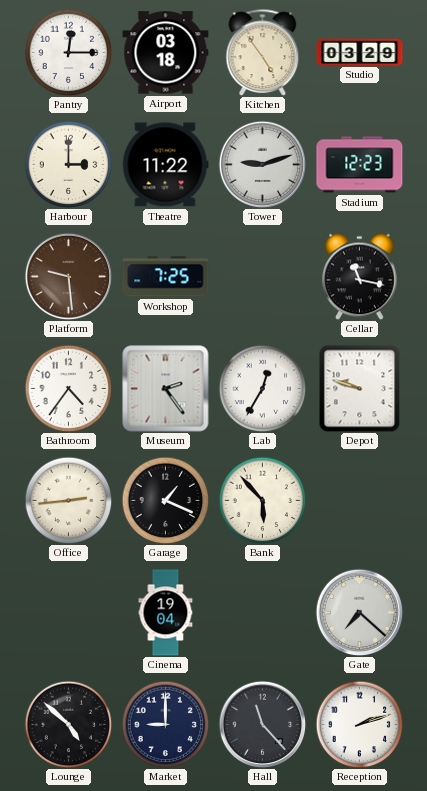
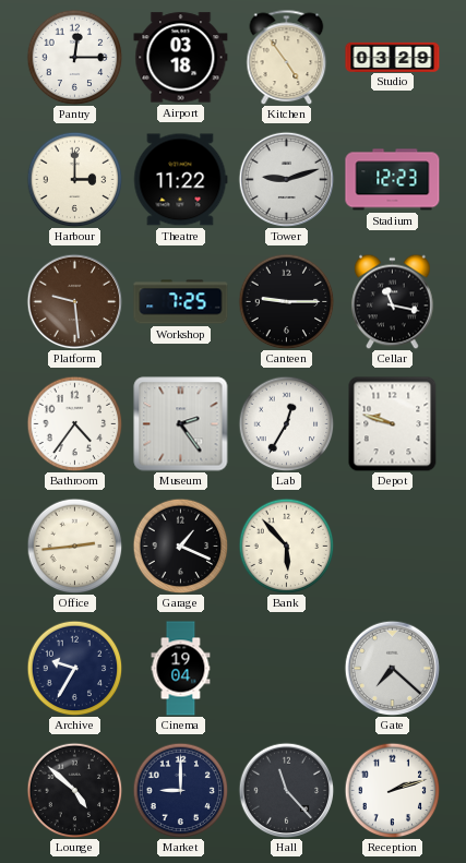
Canteen: none -> 9:15
Archive: none -> 9:35
